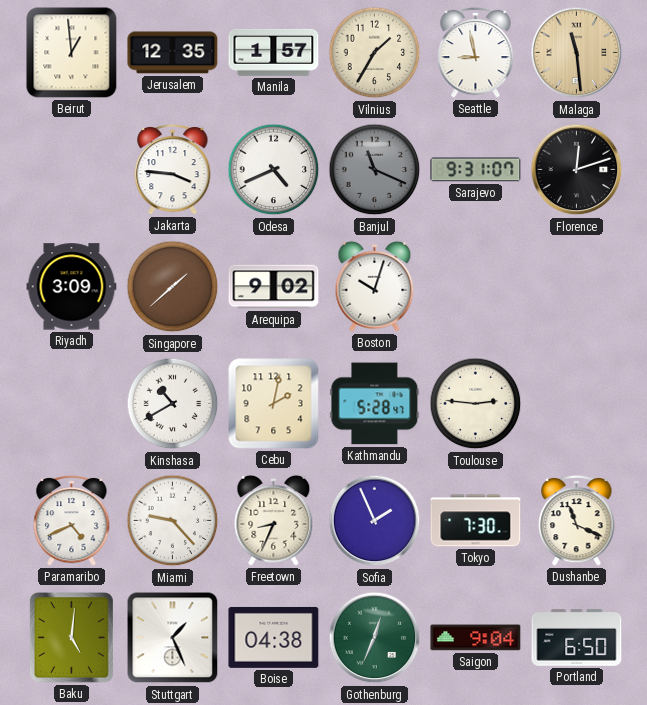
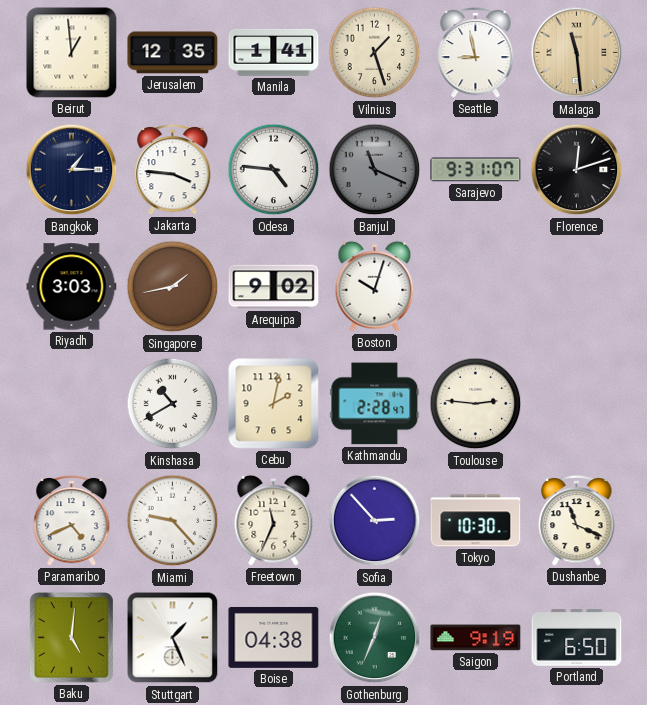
Manila: 1:57 -> 1:41
Vilnius: 1:35 -> 1:27
Bangkok: none -> 1:15
Odesa: 4:41 -> 4:46
Riyadh: 3:09 -> 3:03
Singapore: 1:38 -> 1:43
Kathmandu: 5:28 -> 2:28
Freetown: 8:34 -> 11:34
Sofia: 1:56 -> 2:53
Tokyo: 7:30 -> 10:30
Saigon: 9:04 -> 9:19
